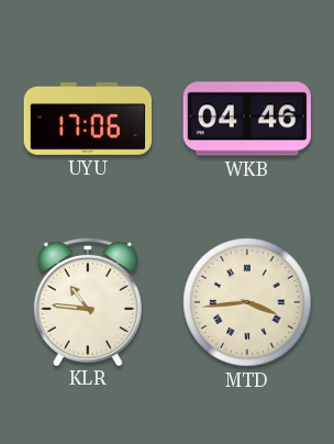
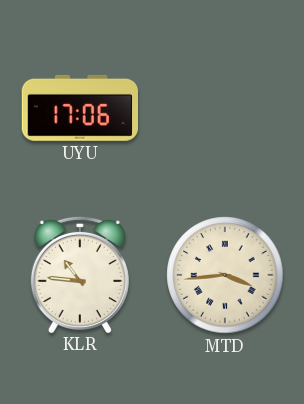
WKB: 04:46 -> none
